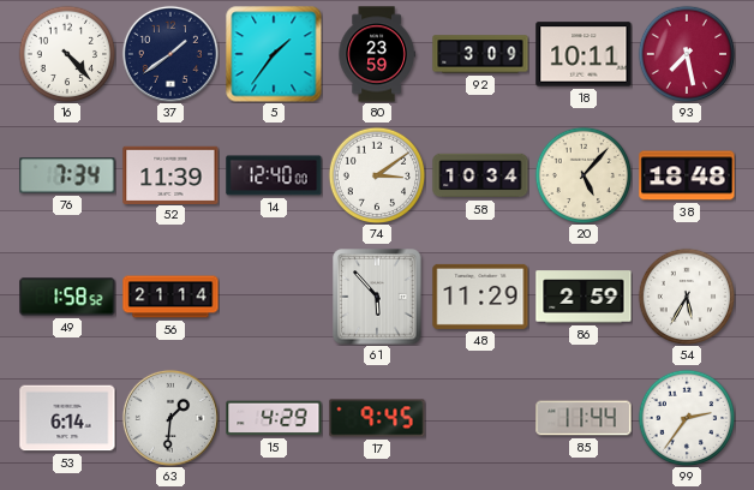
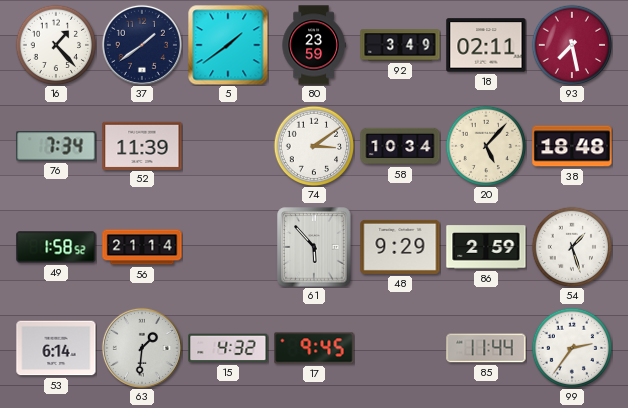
16: 4:23 -> 1:23
5: 1:36 -> 1:39
92: 3:09 -> 3:49
18: 10:11 -> 02:11
14: 12:40 -> none
48: 11:29 -> 9:29
54: 5:35 -> 1:27
15: 4:29 -> 4:32
